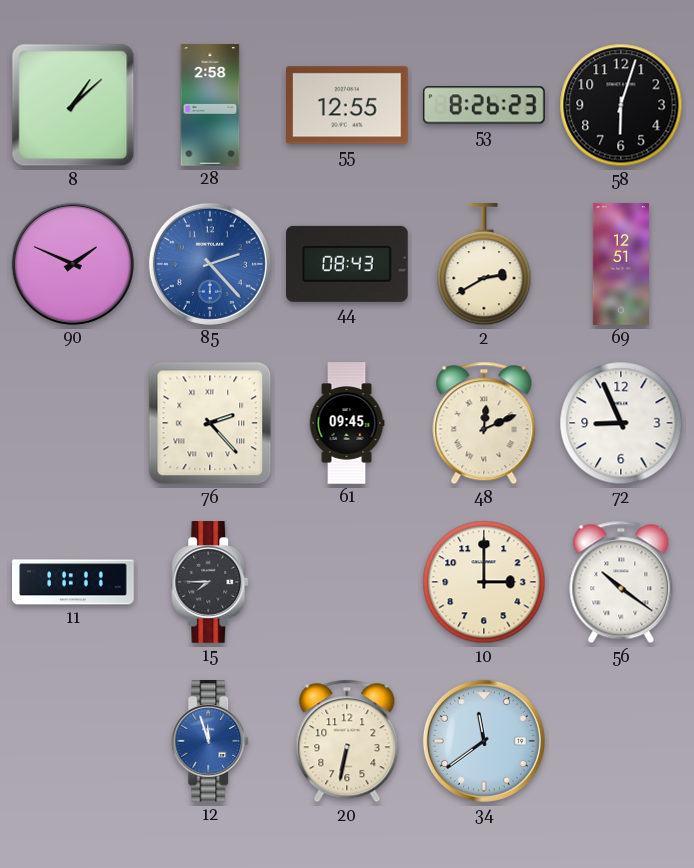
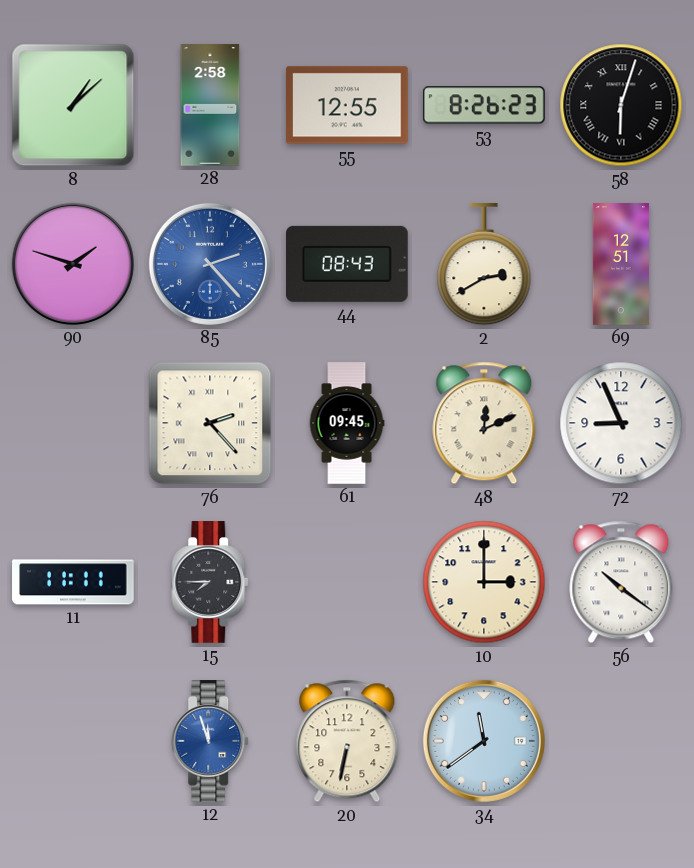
58 numerals: Arabic -> Roman
90: 1:49 -> 1:48
